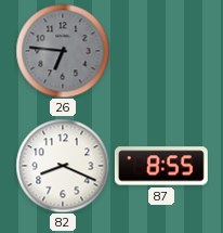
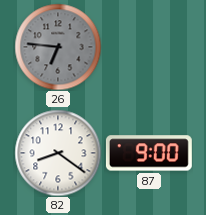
82: 8:19 -> 8:21
87: 8:55 -> 9:00
